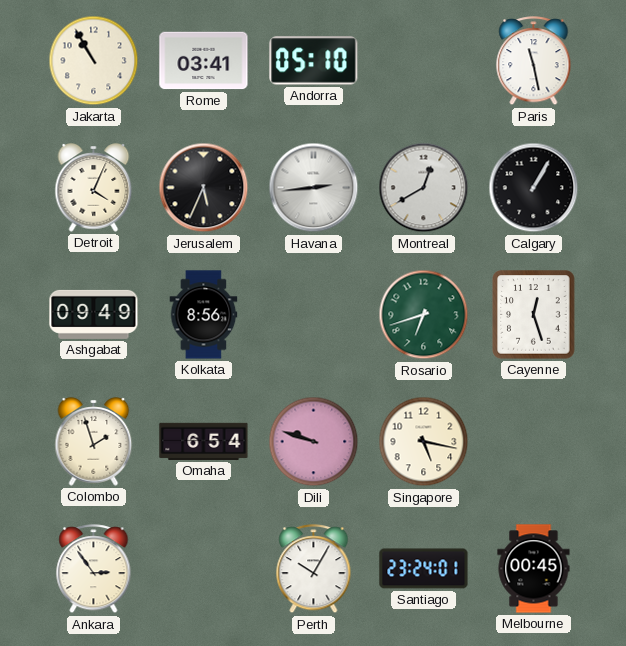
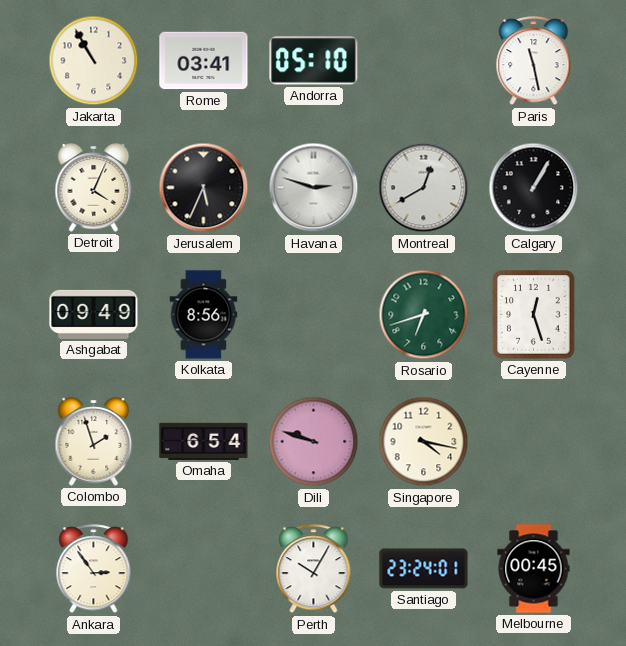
Havana: 2:44 -> 2:48
Singapore: 5:17 -> 4:17
